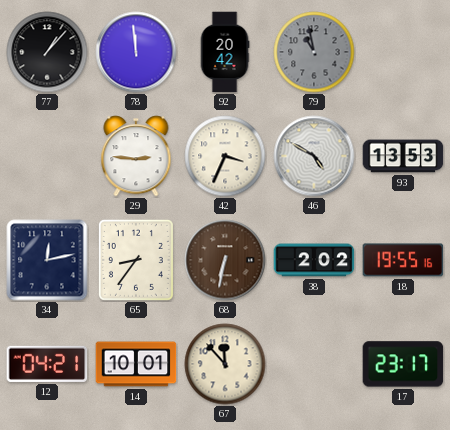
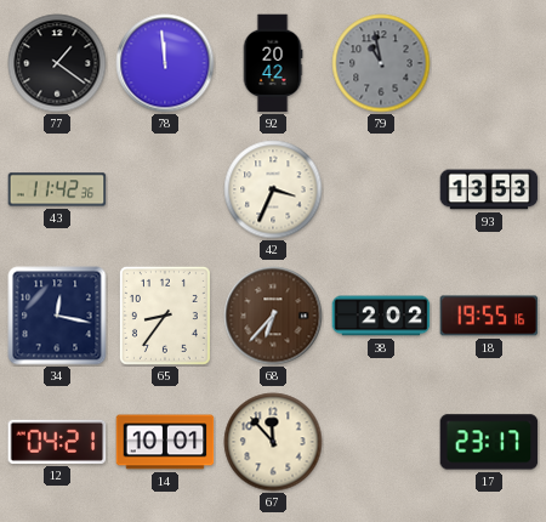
77: 1:07 -> 1:21
43: none -> 11:42
29: 2:46 -> none
46: 4:50 -> none
34: 12:13 -> 12:17
68: 6:32 -> 6:37
